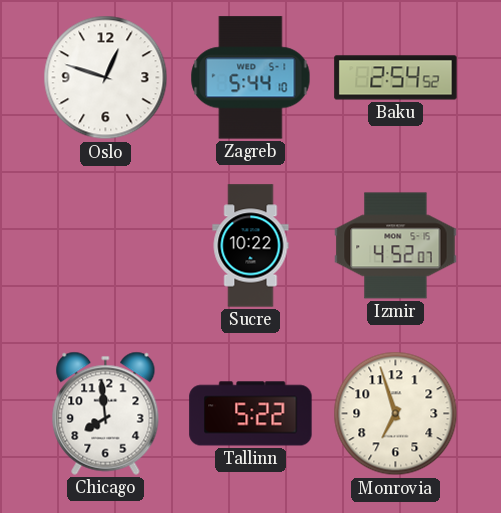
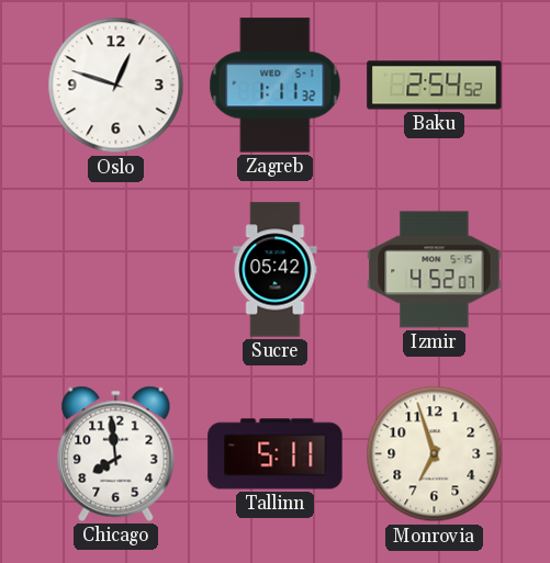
Zagreb: 5:44 -> 1:11
Sucre: 10:22 -> 05:42
Tallinn: 5:22 -> 5:11
